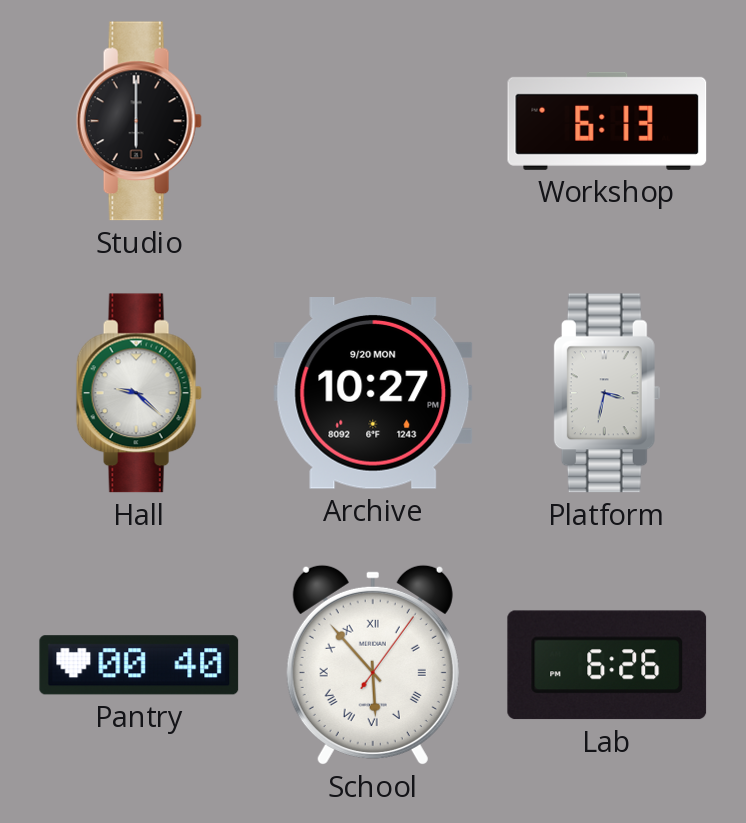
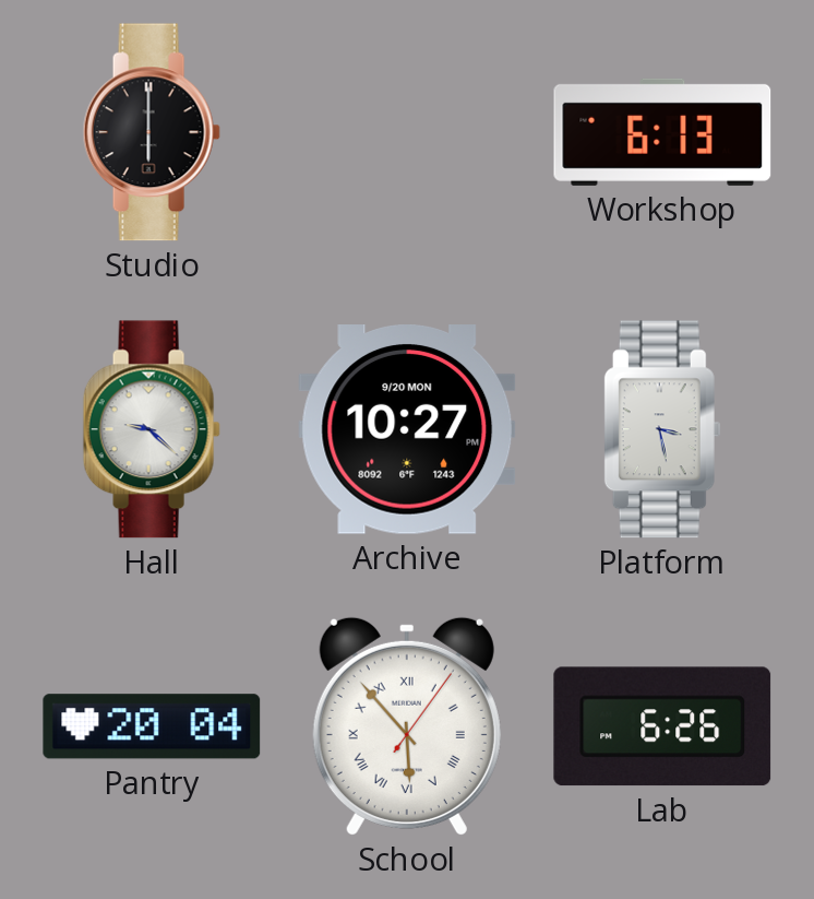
Platform: 3:32 -> 3:28
Pantry: 00:40 -> 20:04
